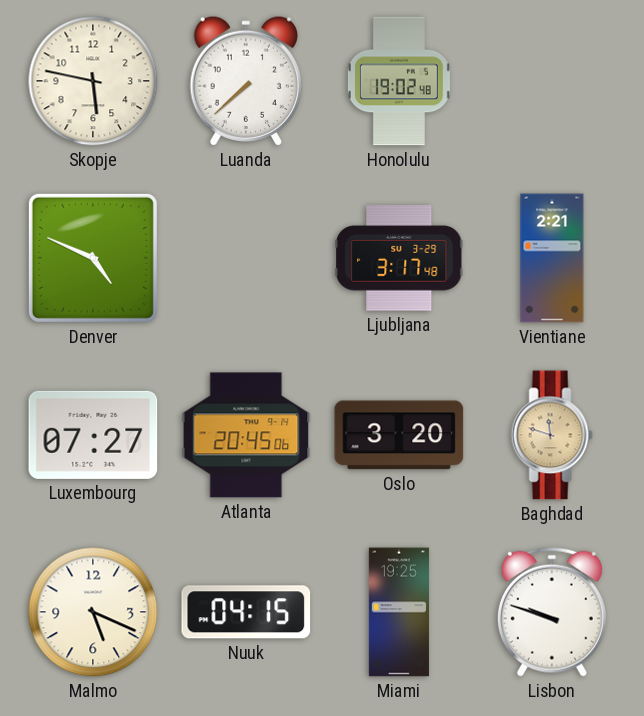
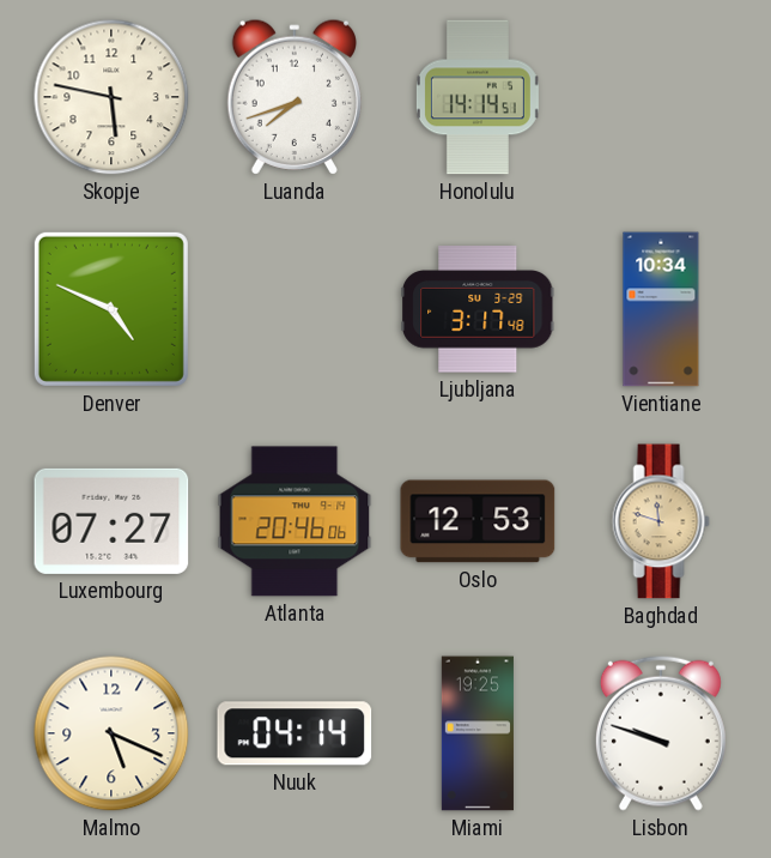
Luanda: 7:38 -> 7:42
Honolulu: 19:02 -> 14:14
Vientiane: 2:21 -> 10:34
Atlanta: 20:45 -> 20:46
Oslo: 3:20 -> 12:53
Nuuk: 04:15 -> 04:14
